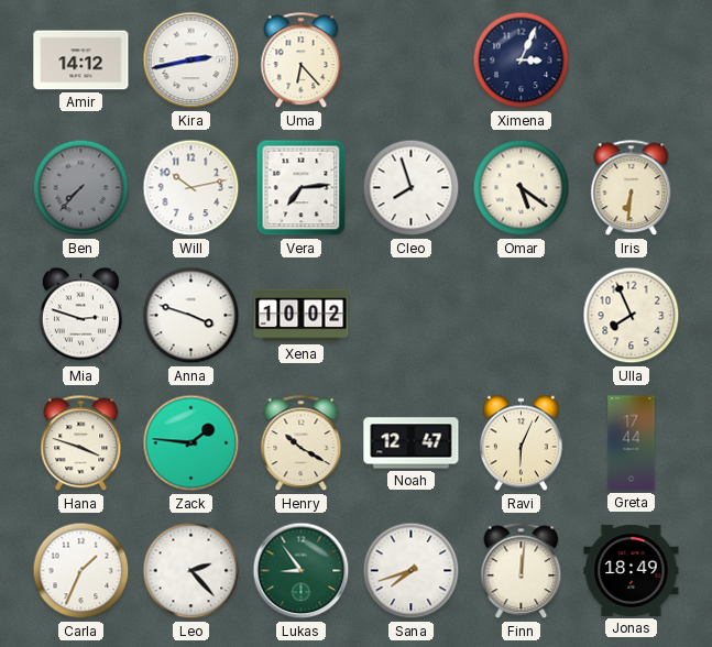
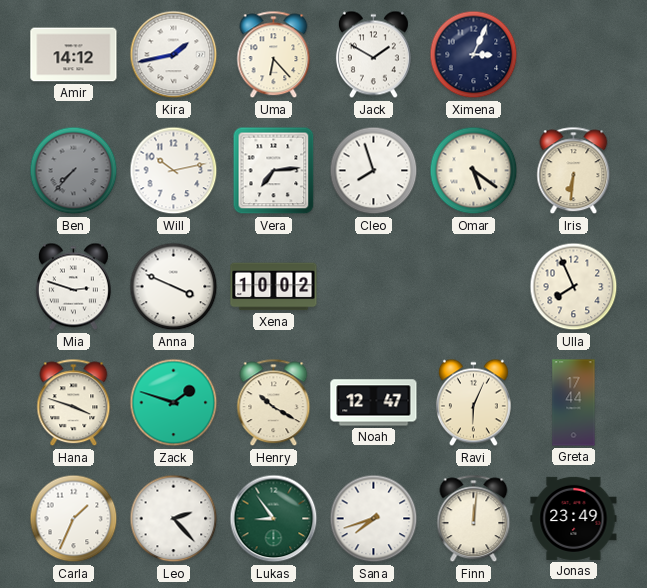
Kira: 2:43 -> 1:43
Jack: none -> 1:50
Anna: 3:48 -> 3:49
Zack: 1:46 -> 1:48
Jonas: 18:49 -> 23:49
